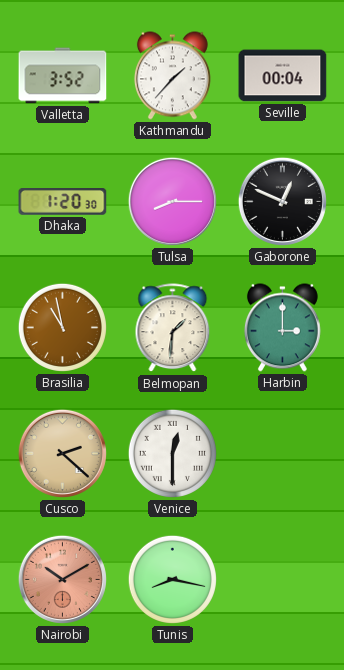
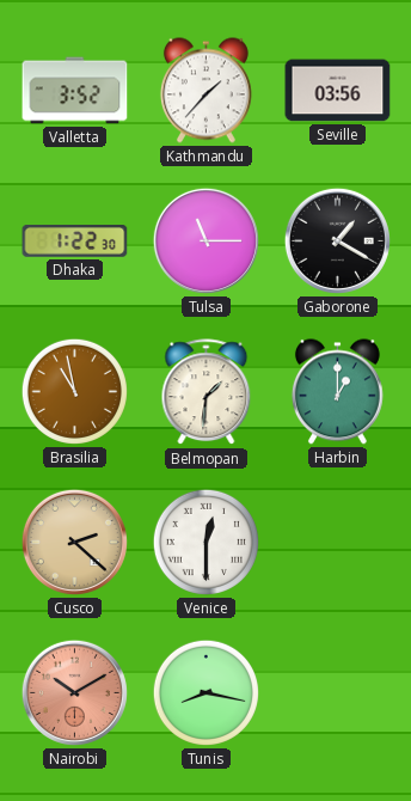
Seville: 00:04 -> 03:56
Dhaka: 1:20 -> 1:22
Tulsa: 8:15 -> 11:15
Gaborone: 12:49 -> 1:20
Harbin: 3:00 -> 1:00
